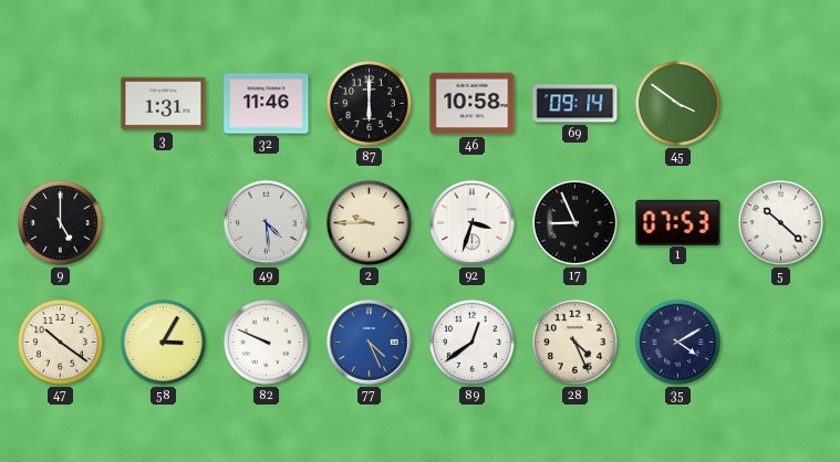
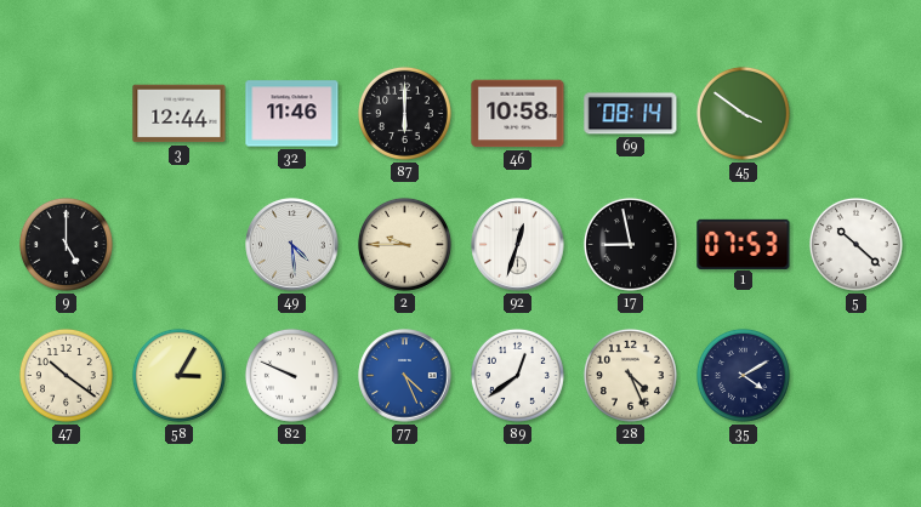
3: 1:31 -> 12:44
69: 09:14 -> 08:14
92: 3:33 -> 12:33
17: 8:56 -> 8:58
